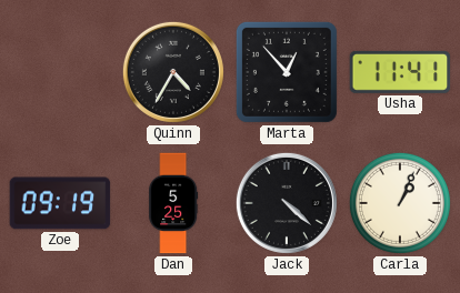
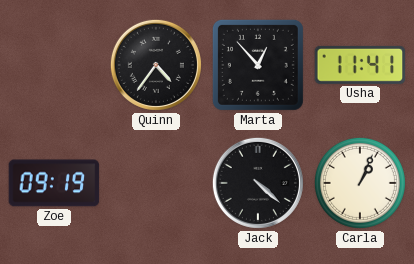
Quinn: 4:35 -> 4:36
Dan: 5:25 -> none
